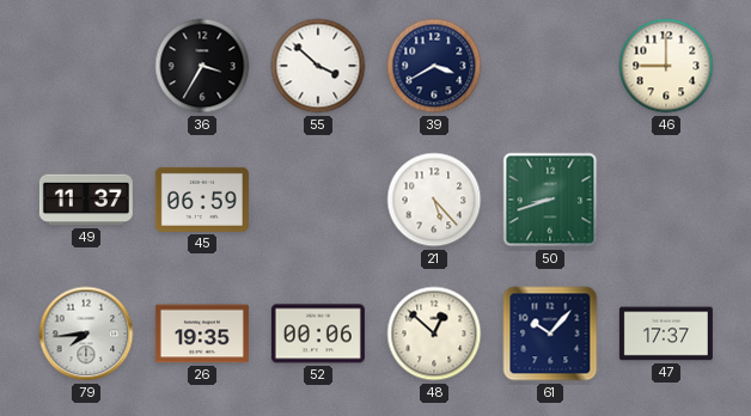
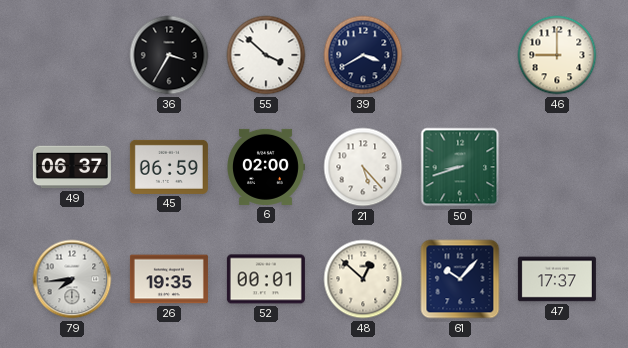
49: 11:37 -> 06:37
6: none -> 02:00
52: 00:06 -> 00:01
